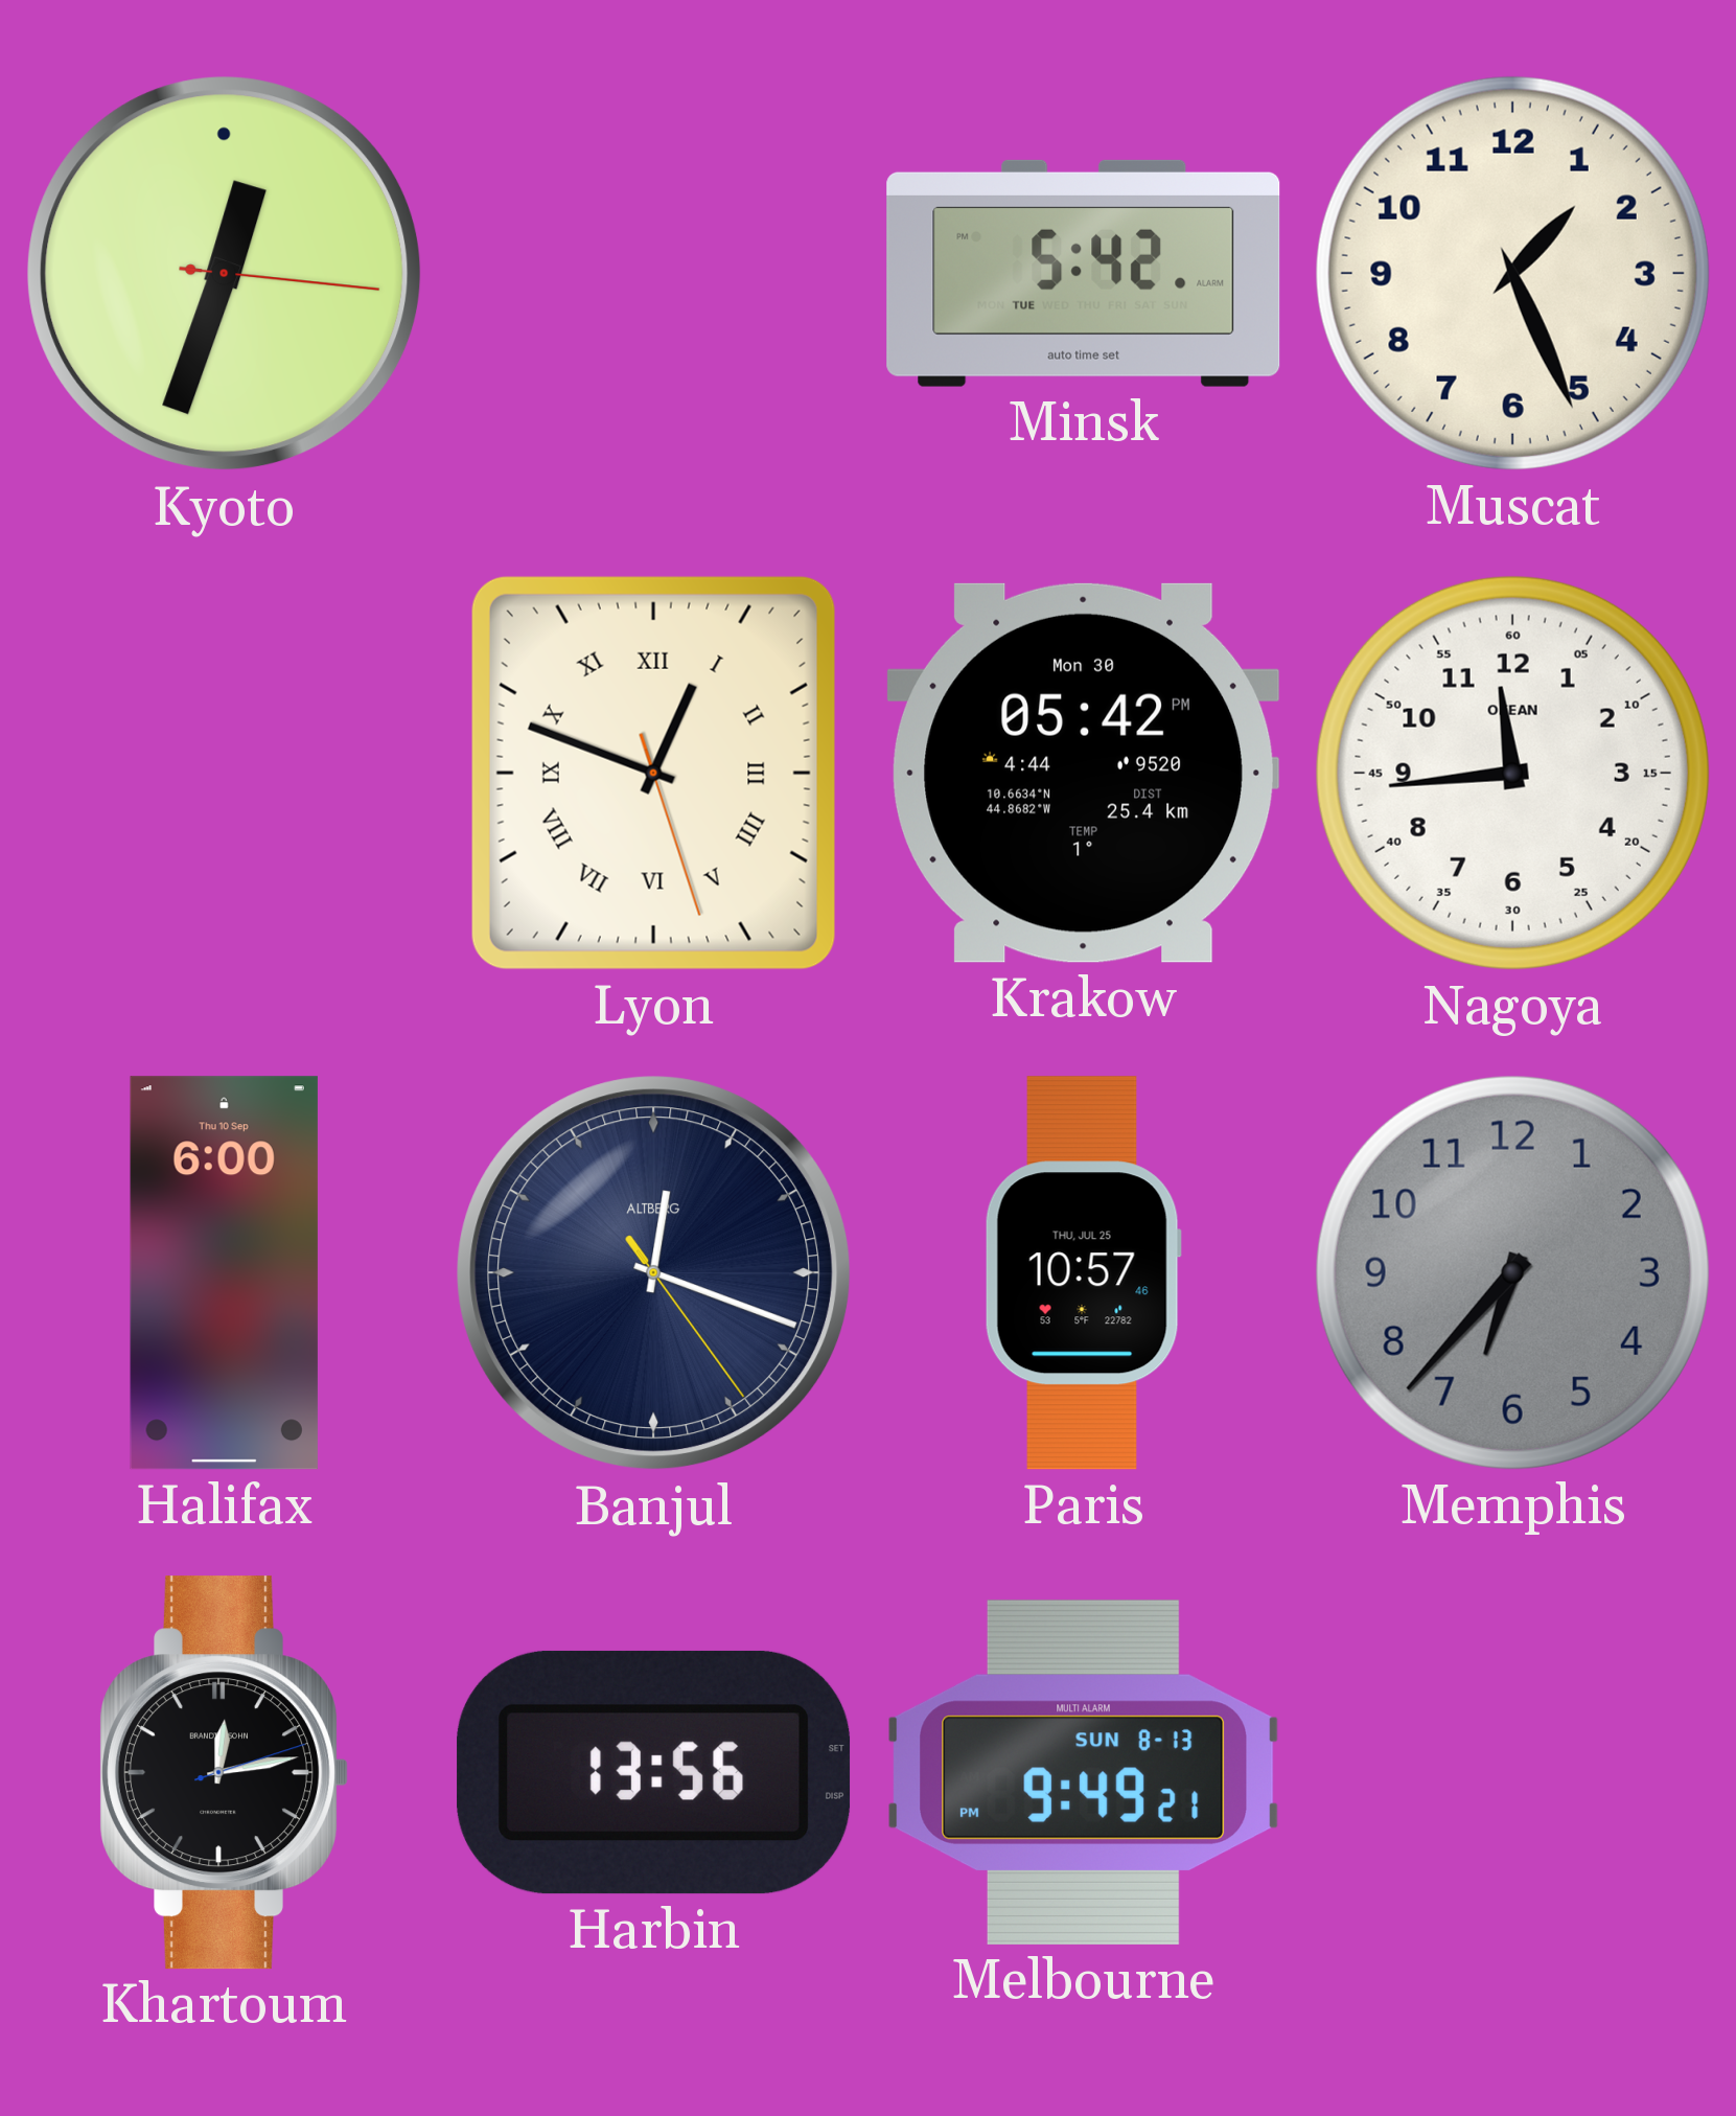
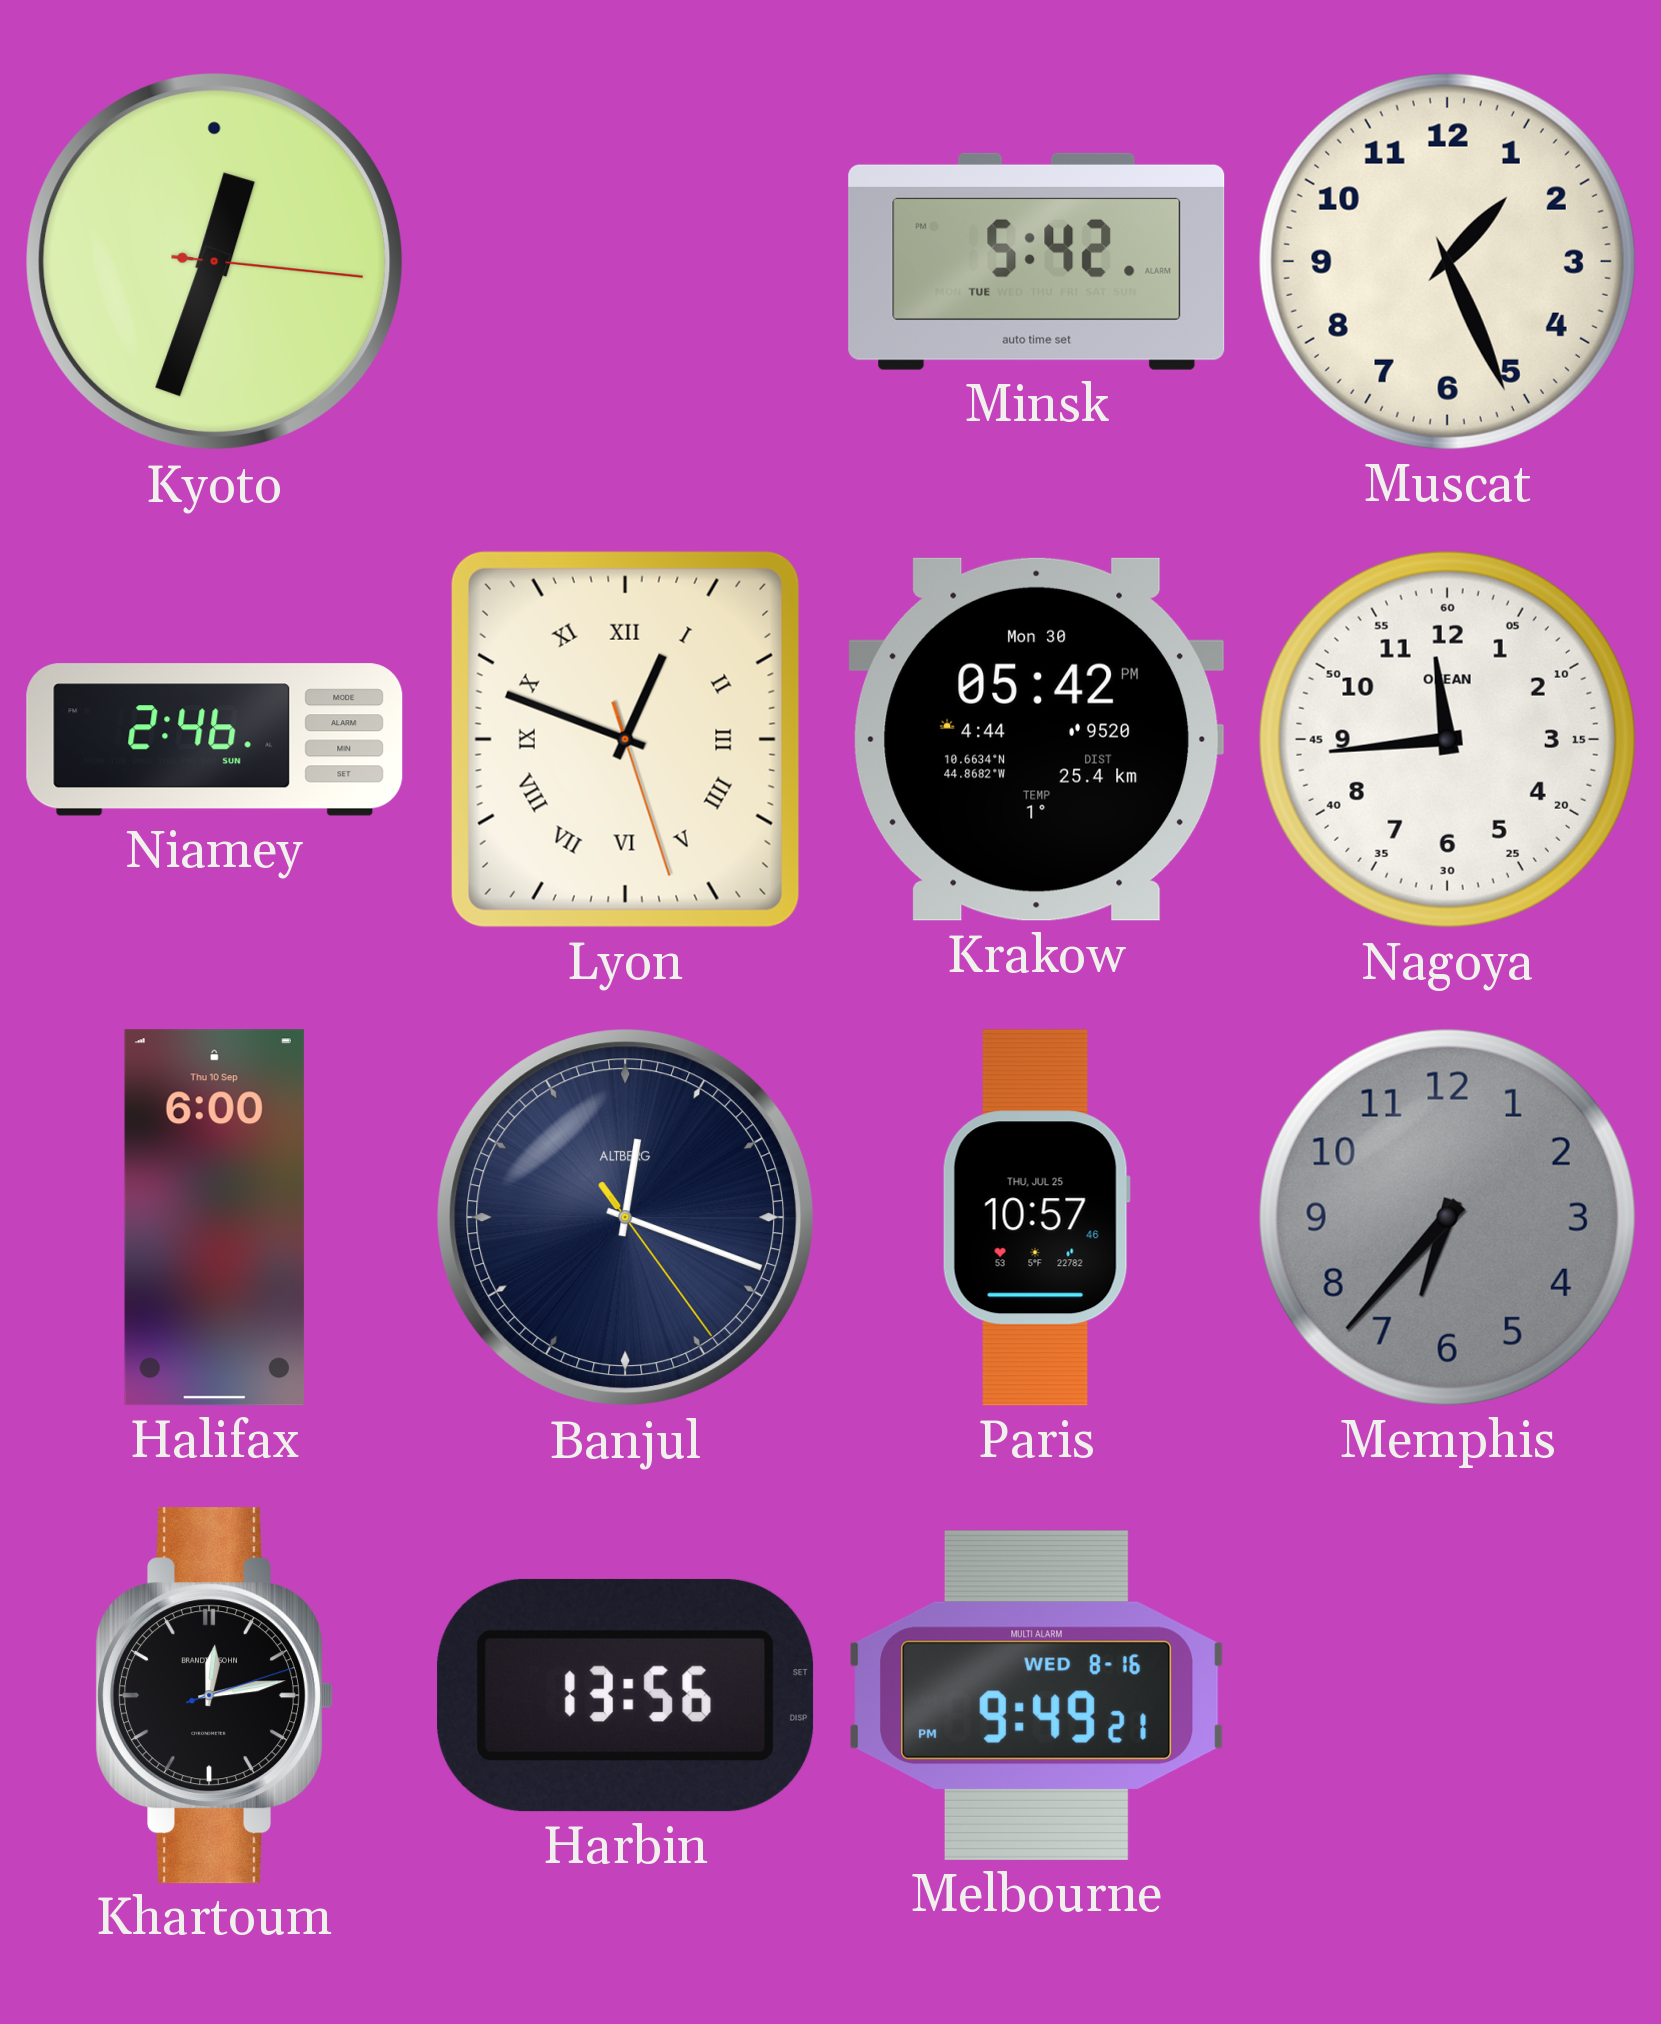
Niamey: none -> 2:46
Melbourne date: SUN 8-13 -> WED 8-16
